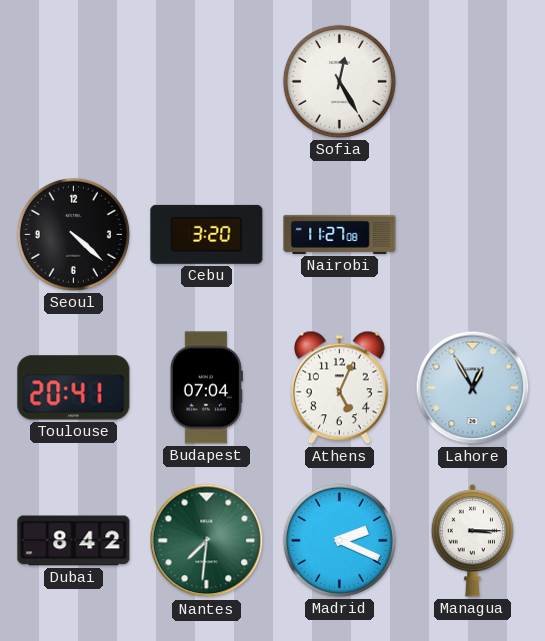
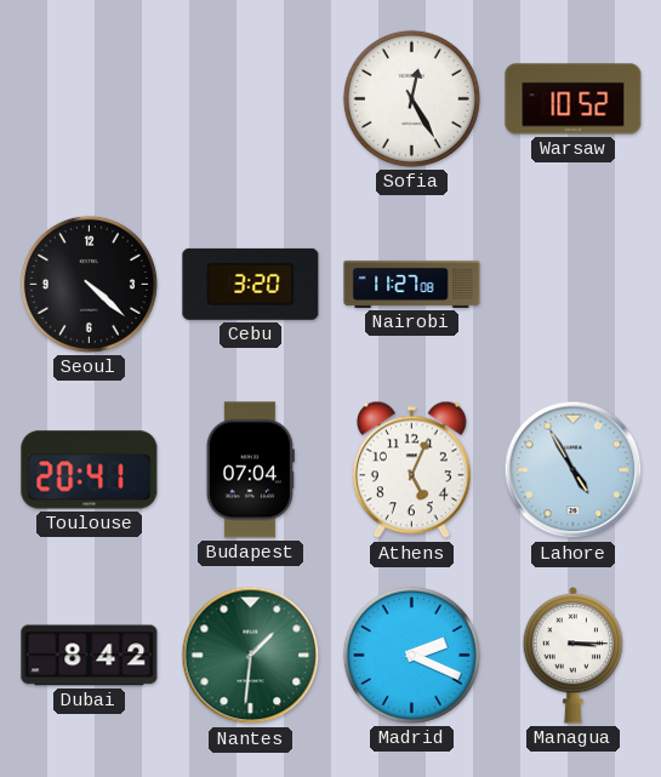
Warsaw: none -> 10:52
Lahore: 12:55 -> 4:55
Nantes: 7:31 -> 1:31
